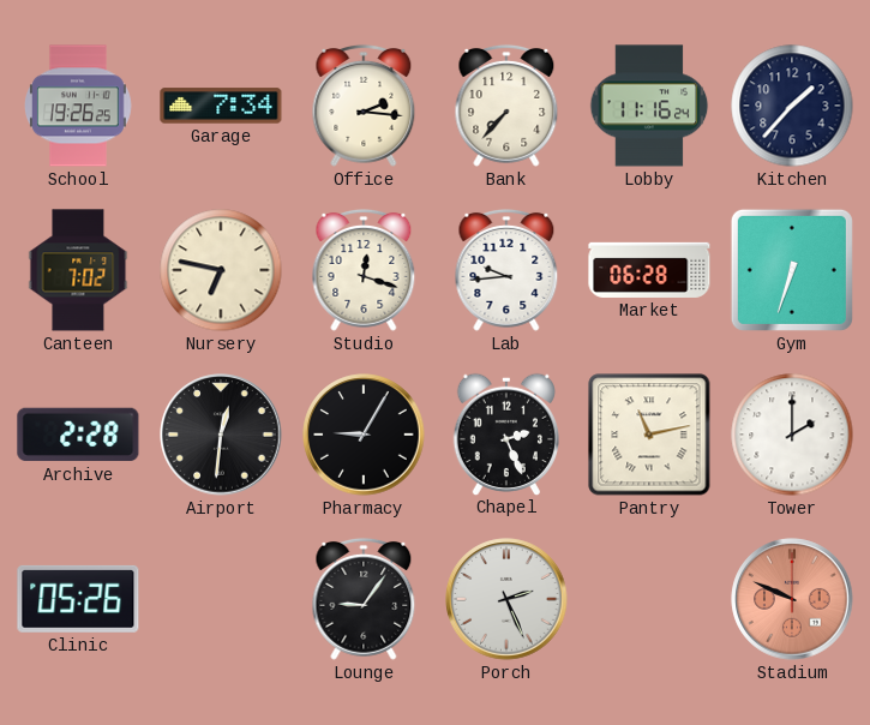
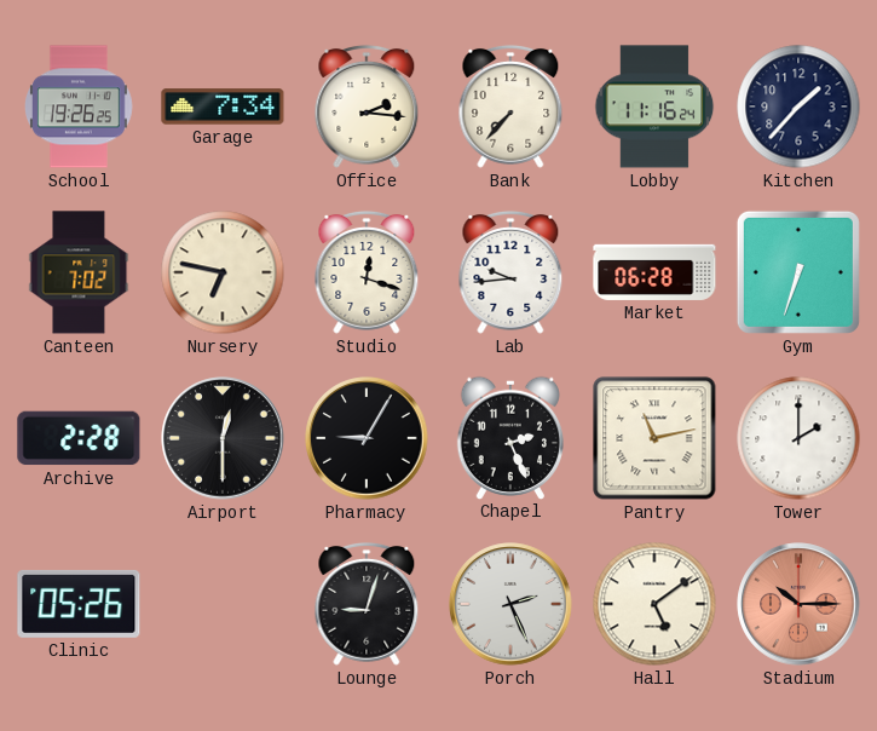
Airport: 12:31 -> 12:30
Lounge: 9:06 -> 9:03
Hall: none -> 5:09
Stadium: 9:49 -> 10:15
